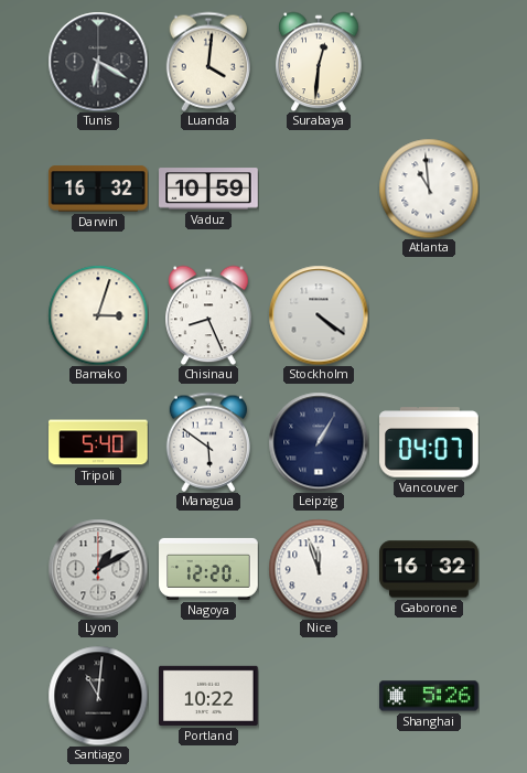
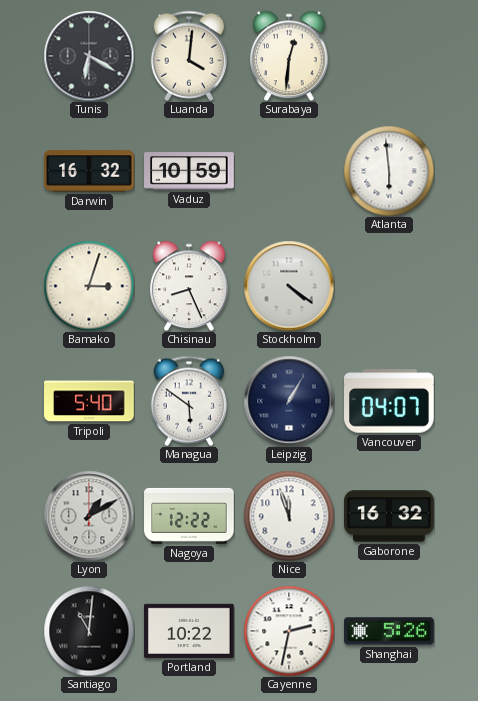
Atlanta: 10:59 -> 5:59
Nagoya: 12:20 -> 12:22
Cayenne: none -> 2:32
